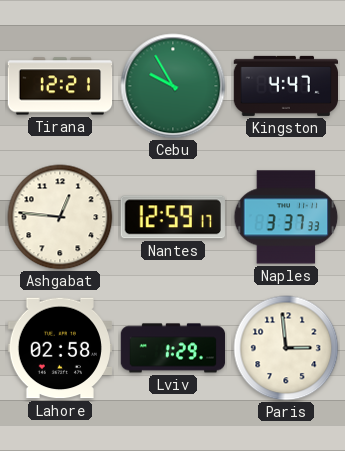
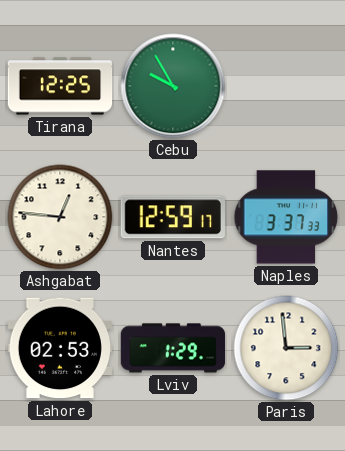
Tirana: 12:21 -> 12:25
Kingston: 4:47 -> none
Lahore: 02:58 -> 02:53
